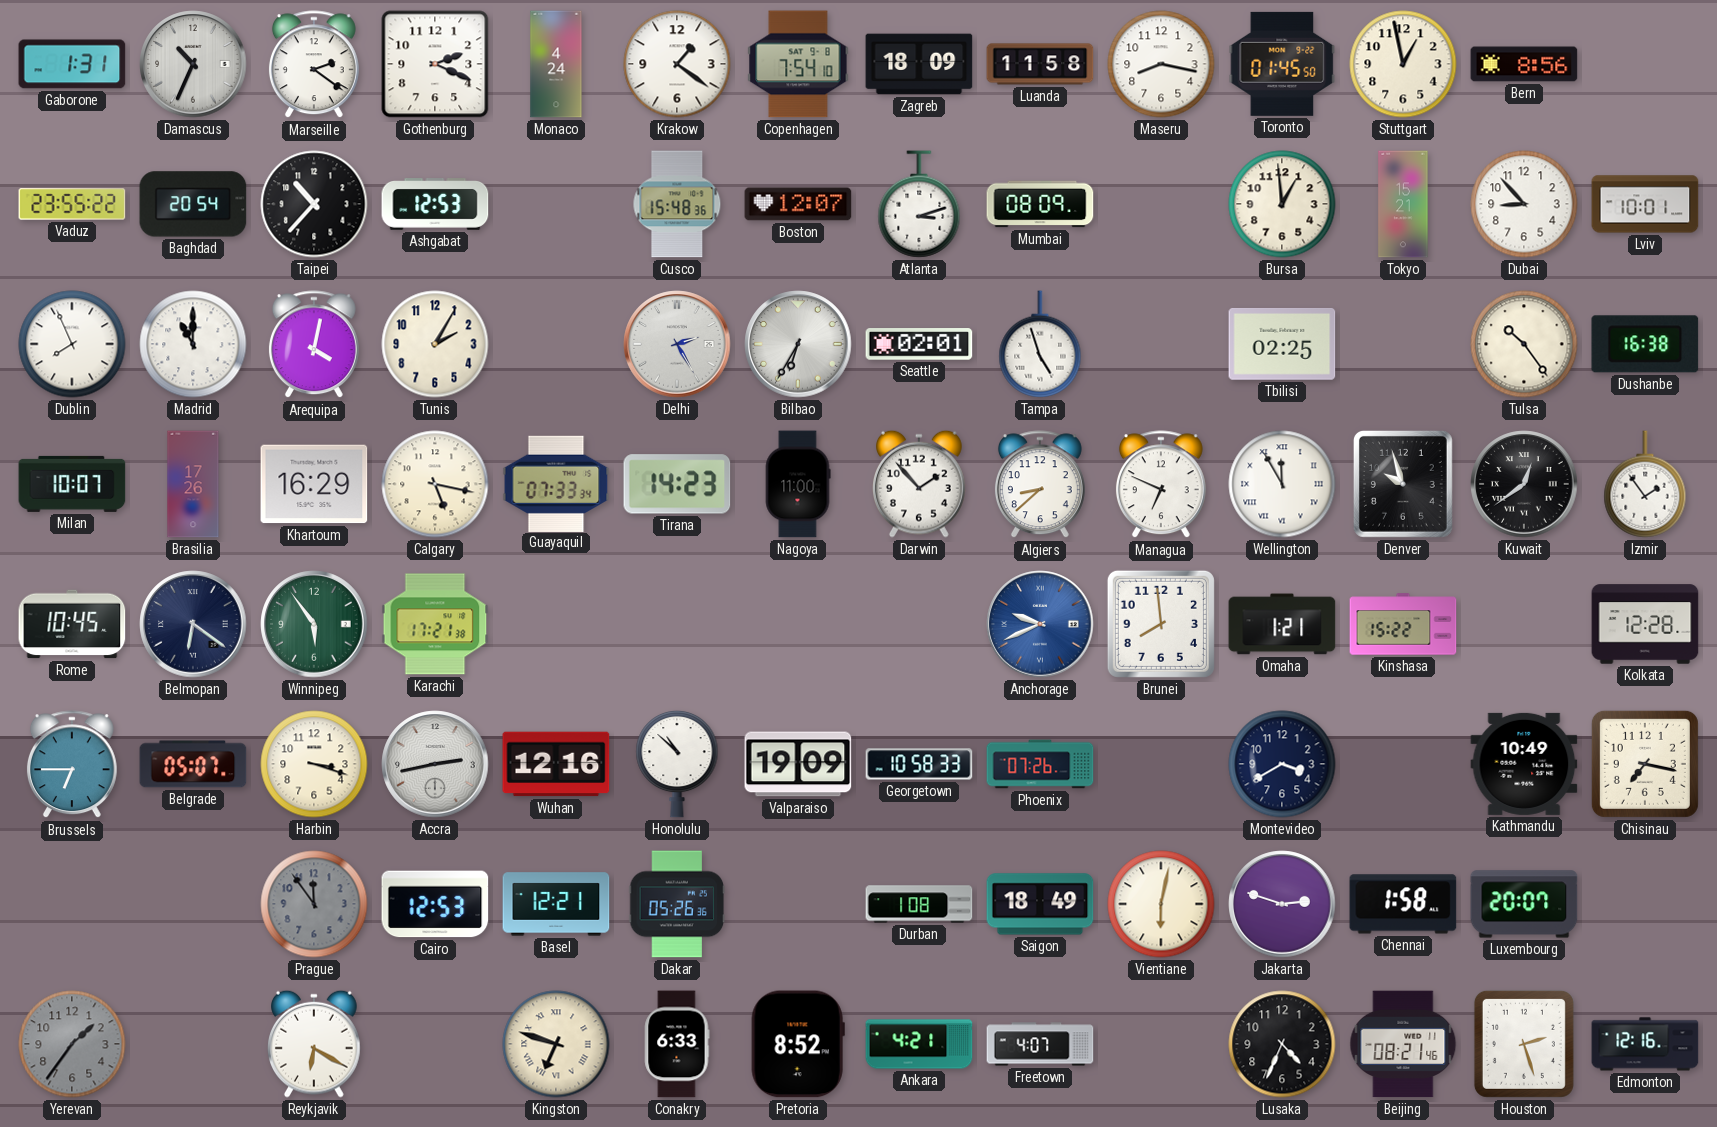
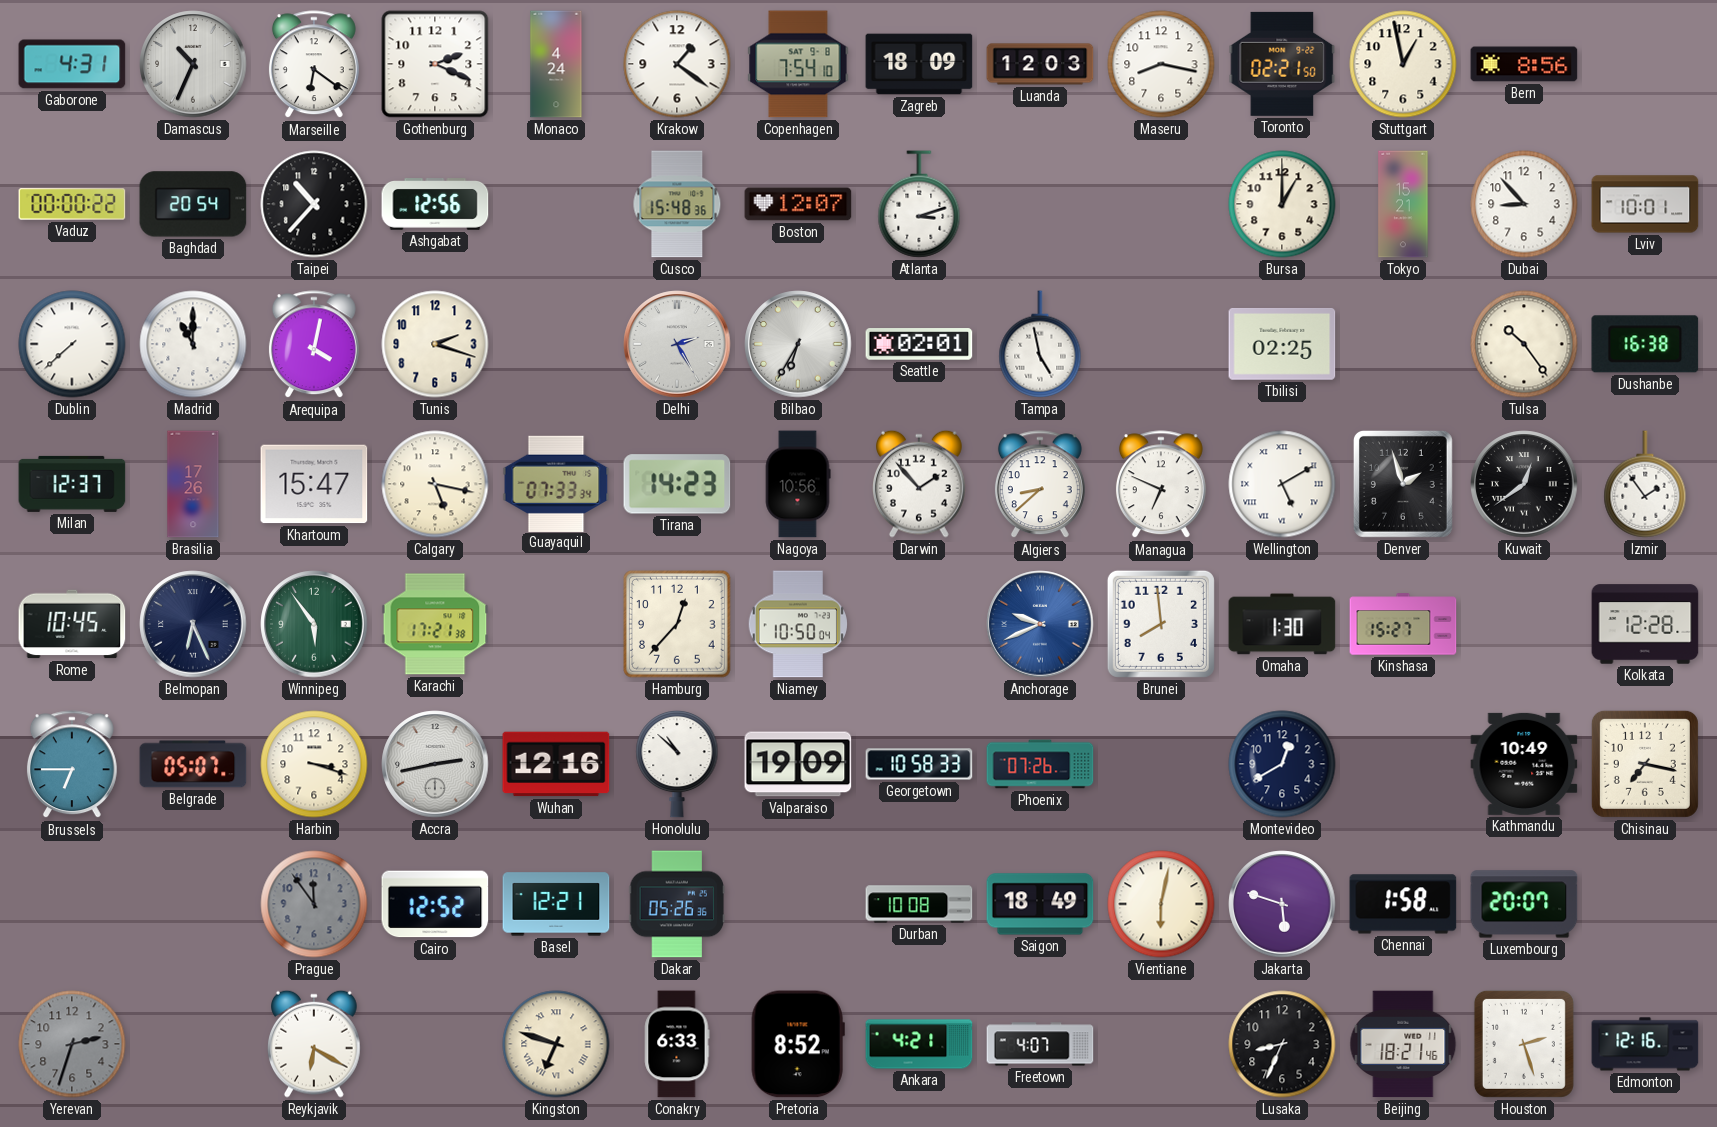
Gaborone: 1:31 -> 4:31
Marseille: 2:21 -> 6:21
Luanda: 11:58 -> 12:03
Toronto: 01:45 -> 02:21
Vaduz: 23:55 -> 00:00
Ashgabat: 12:53 -> 12:56
Mumbai: 08:09 -> none
Bursa: 12:59 -> 1:00
Dublin: 7:56 -> 7:38
Tunis: 2:05 -> 2:18
Tampa: 4:57 -> 4:58
Milan: 10:07 -> 12:37
Khartoum: 16:29 -> 15:47
Nagoya: 11:00 -> 10:56
Wellington: 11:55 -> 5:10
Denver: 9:57 -> 1:57
Belmopan: 6:21 -> 6:26
Hamburg: none -> 12:37
Niamey: none -> 10:50
Omaha: 1:21 -> 1:30
Kinshasa: 15:22 -> 15:27
Montevideo: 3:40 -> 12:40
Cairo: 12:53 -> 12:52
Durban: 1:08 -> 10:08
Jakarta: 2:48 -> 5:48
Yerevan: 1:36 -> 2:33
Lusaka: 4:34 -> 8:34
Beijing: 08:21 -> 18:21
